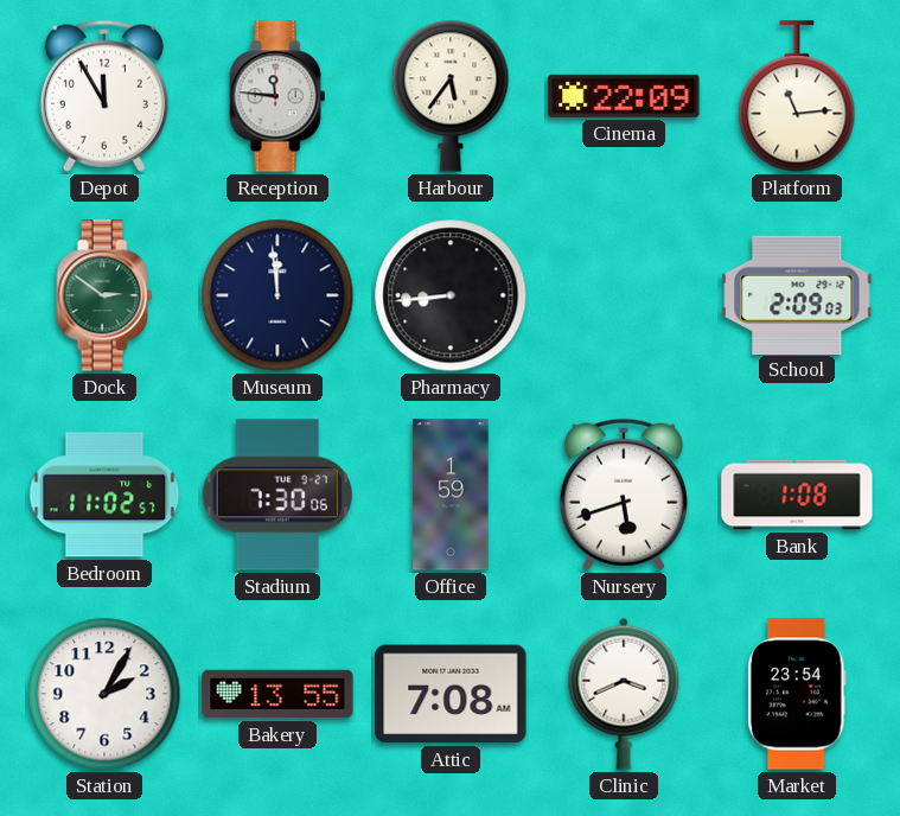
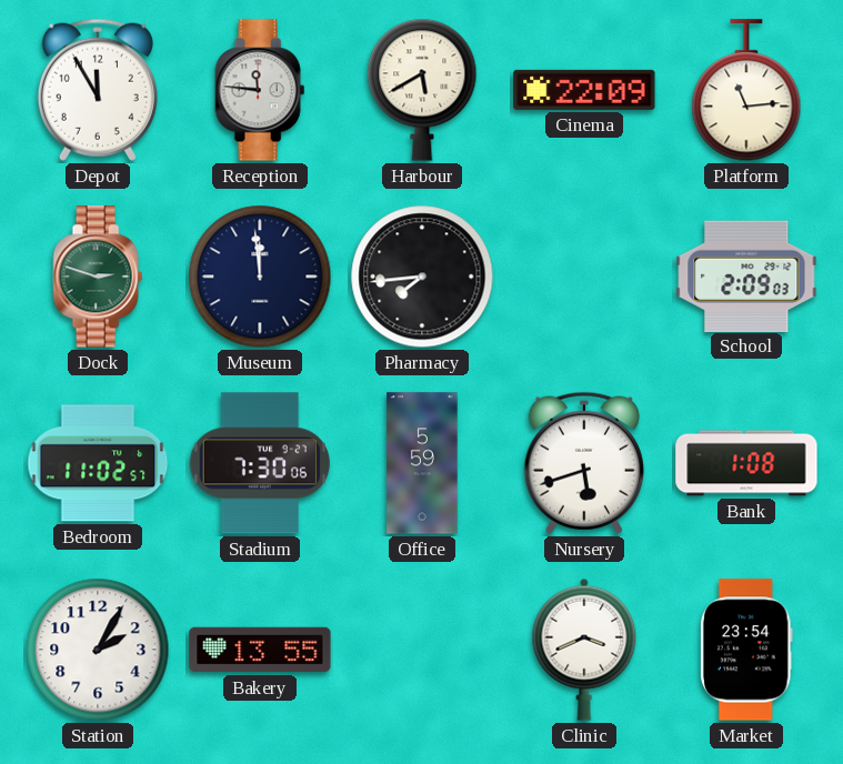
Harbour: 5:36 -> 5:40
Dock: 2:51 -> 2:48
Pharmacy: 8:44 -> 7:44
Office: 1:59 -> 5:59
Attic: 7:08 -> none
